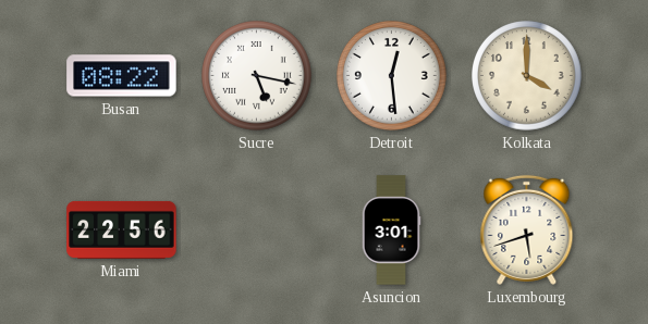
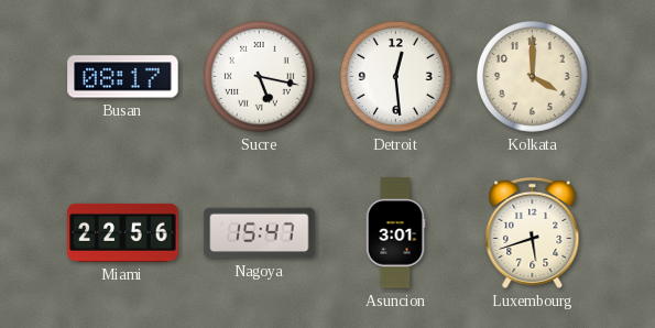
Busan: 08:22 -> 08:17
Nagoya: none -> 15:47
